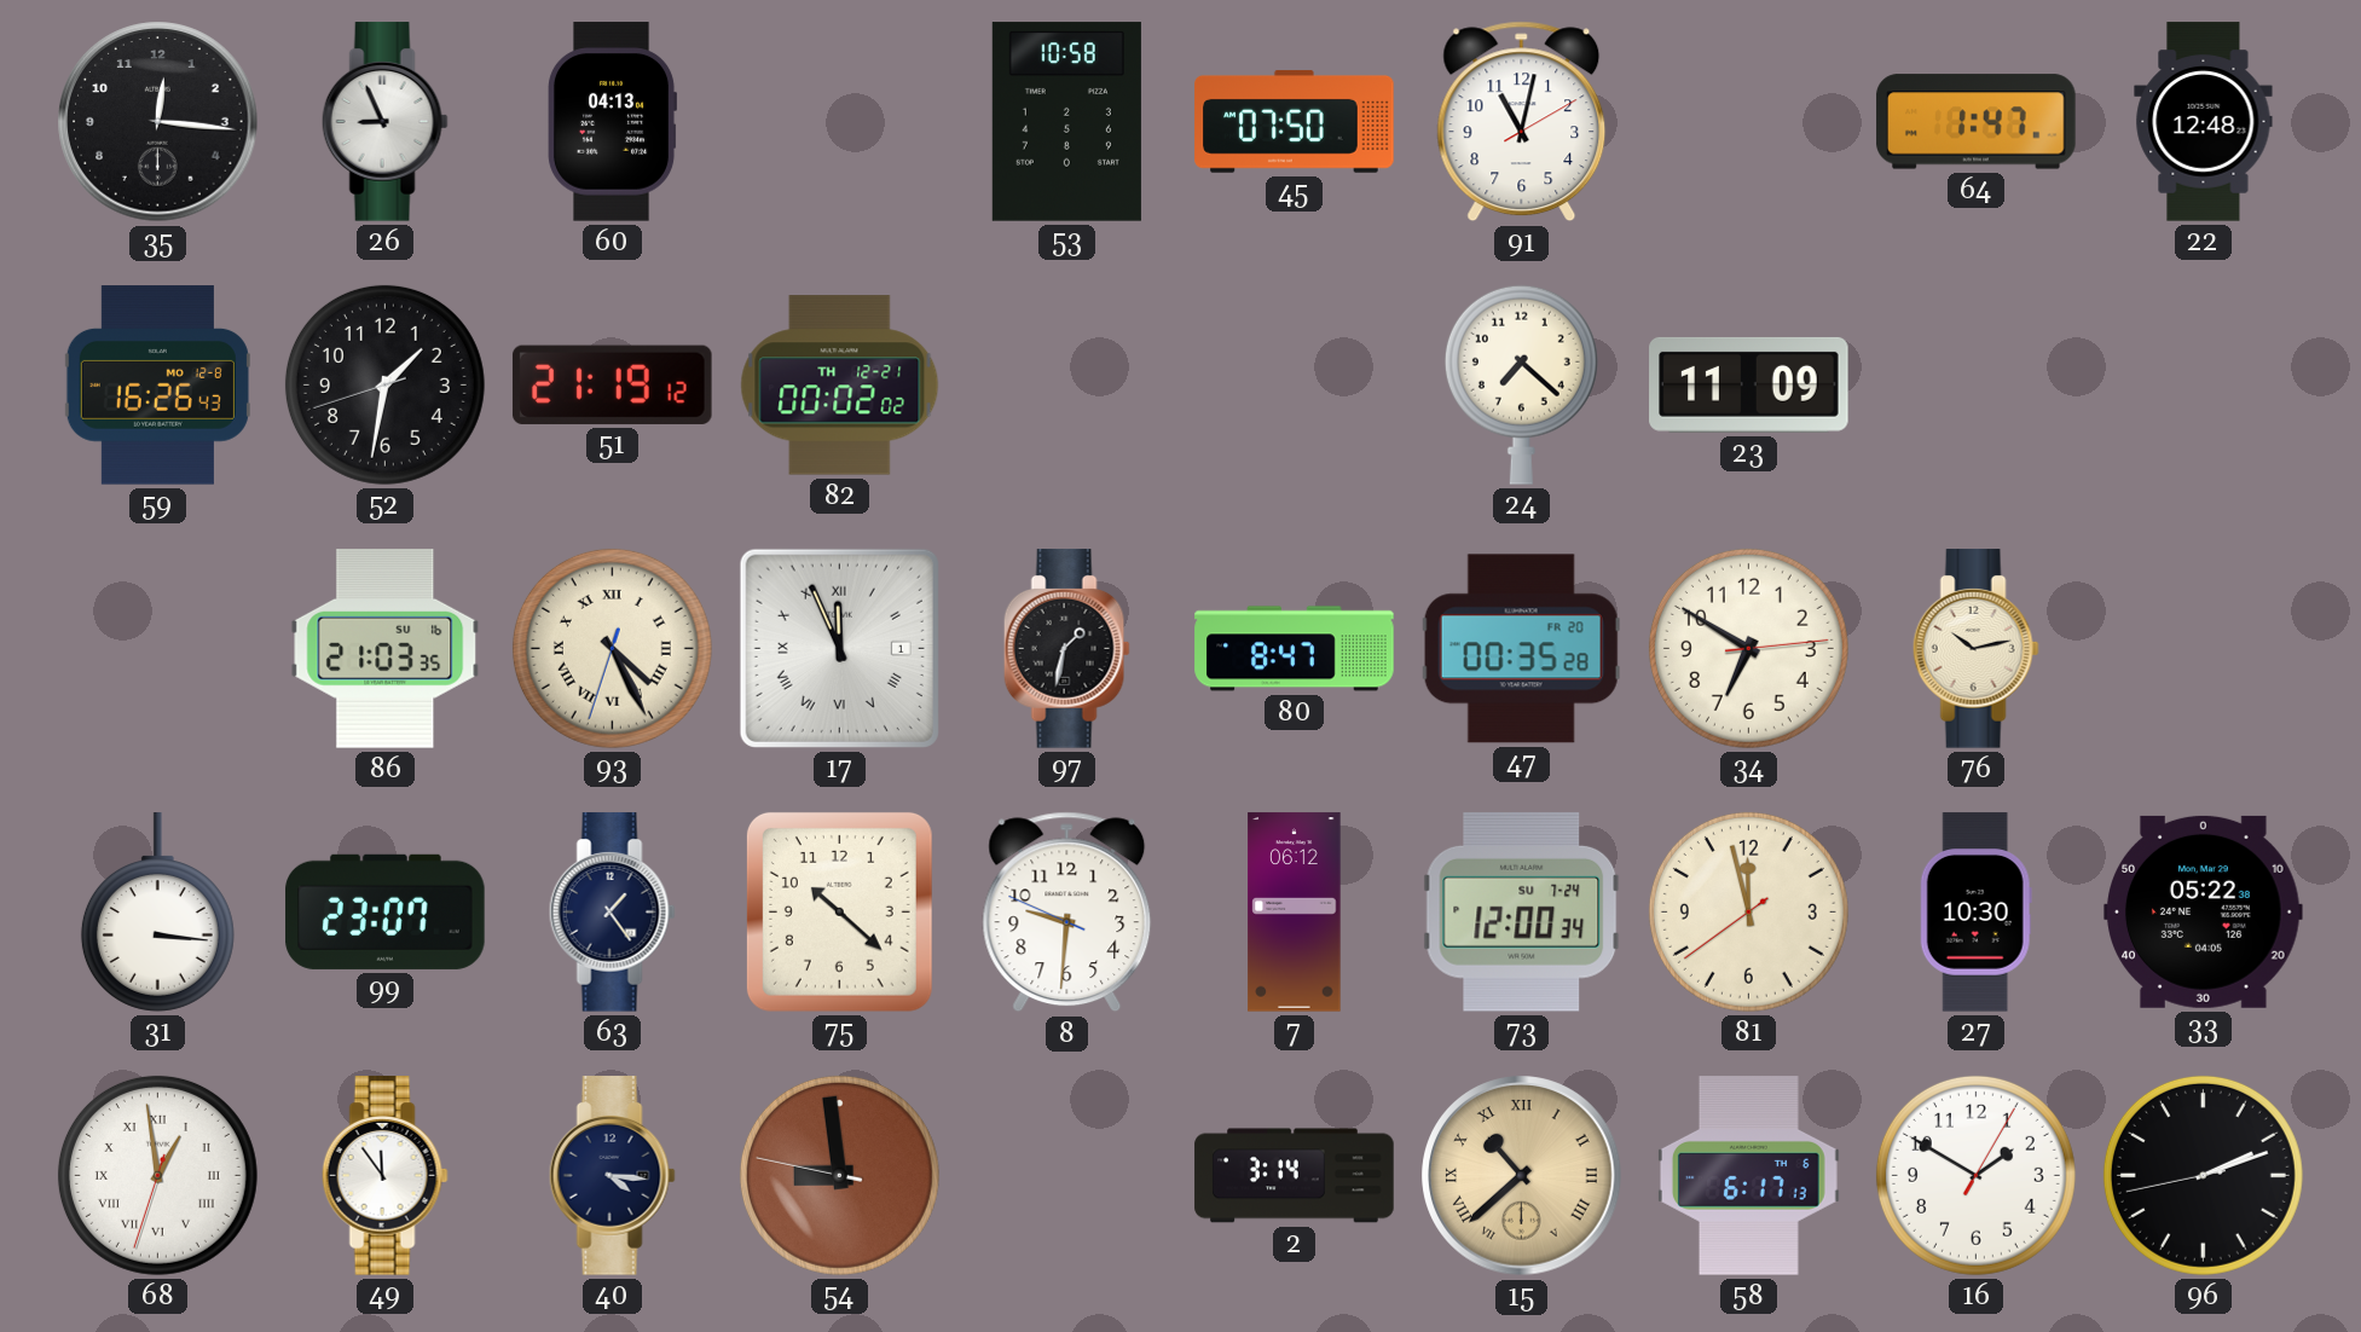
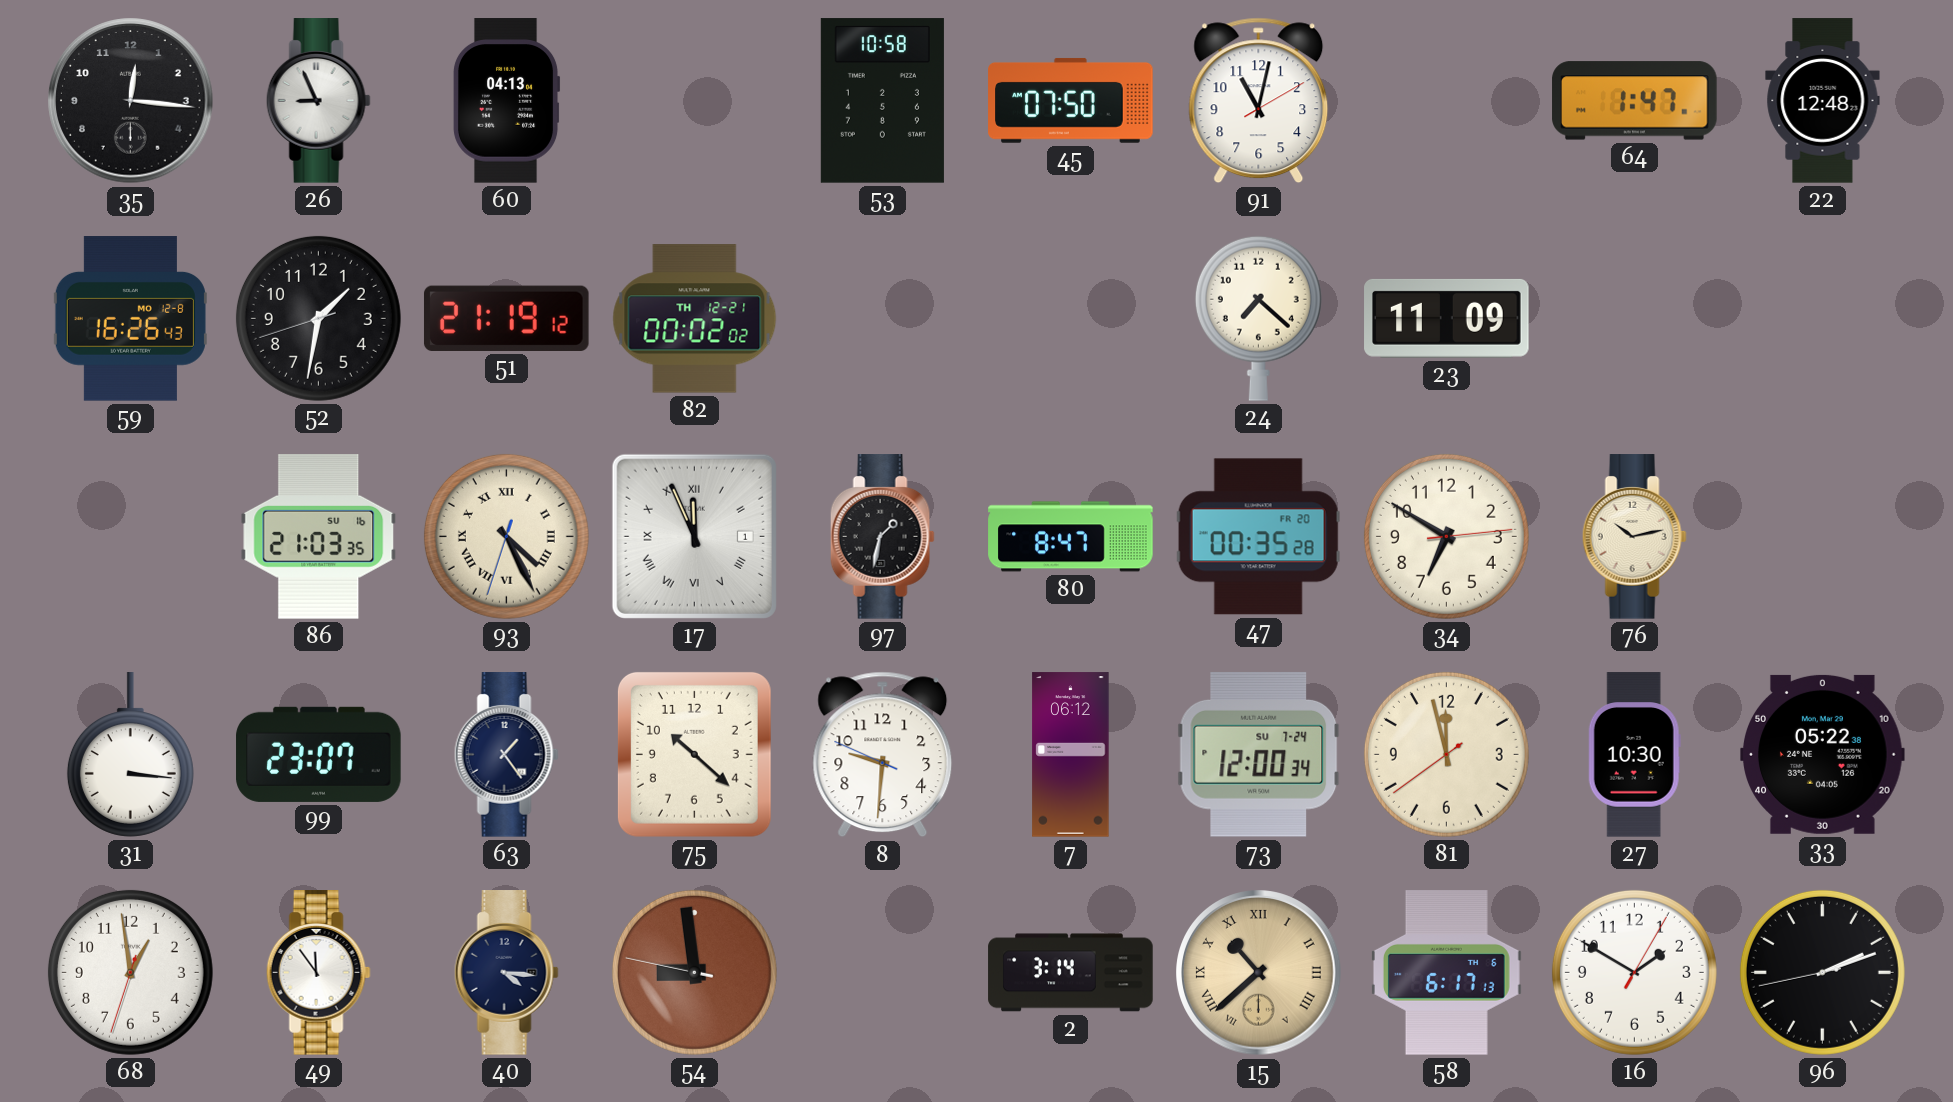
68 numerals: Roman -> Arabic
